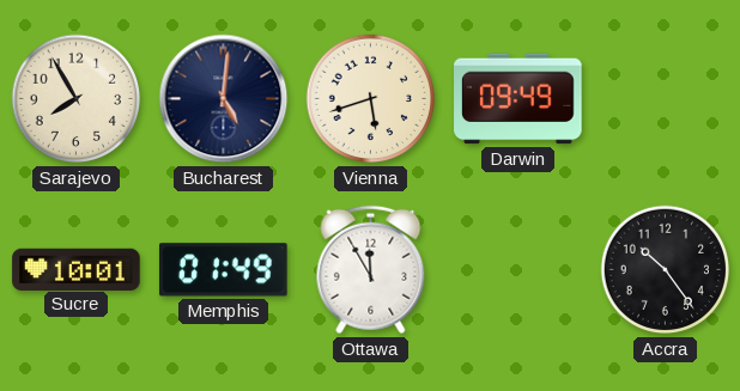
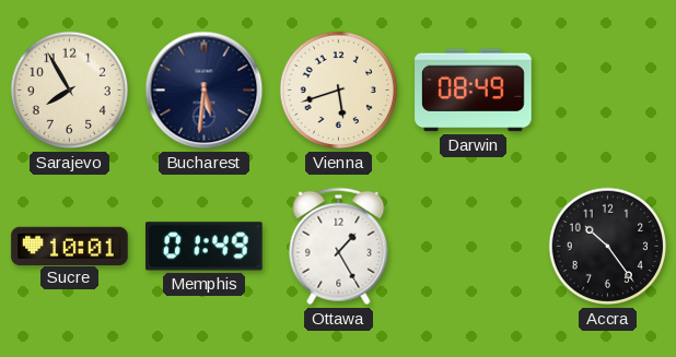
Bucharest: 5:01 -> 5:31
Darwin: 09:49 -> 08:49
Ottawa: 11:55 -> 1:25
